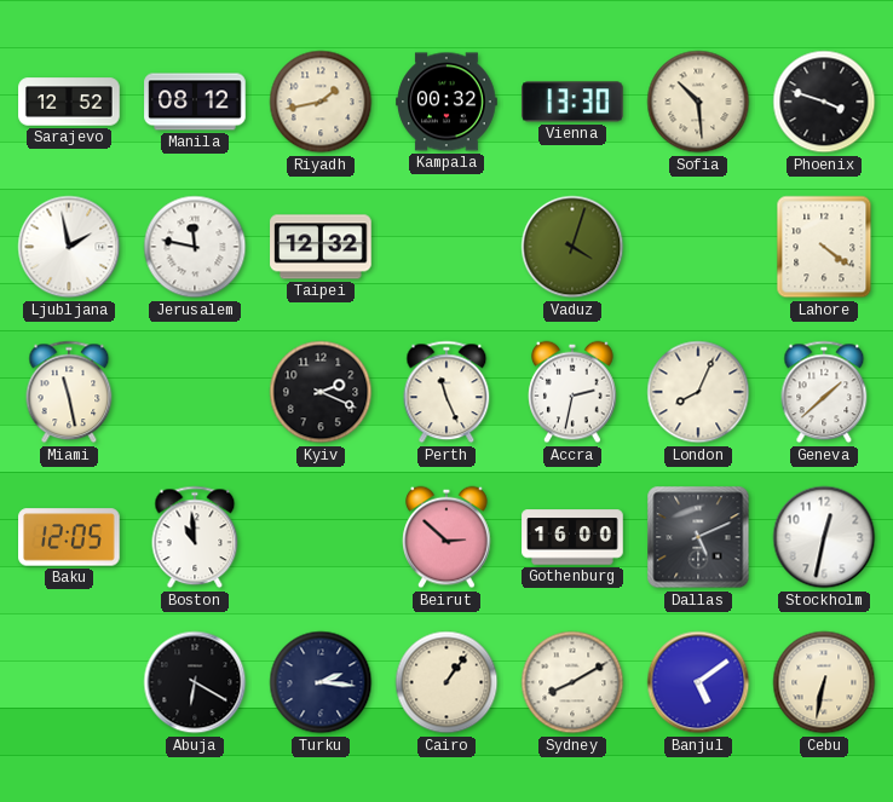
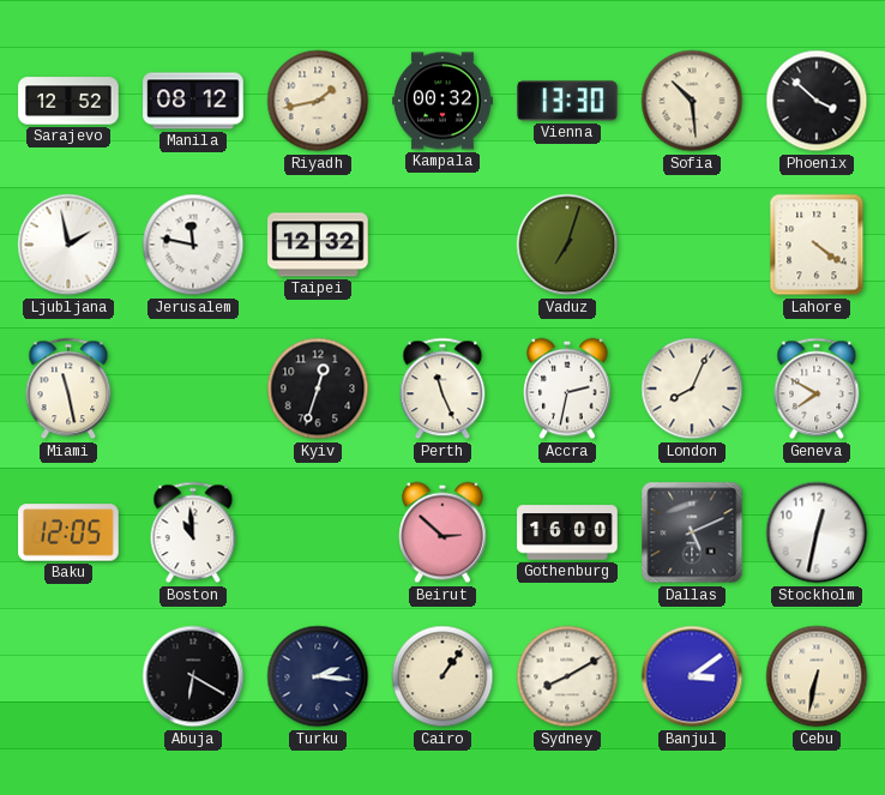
Phoenix: 3:48 -> 3:52
Vaduz: 4:03 -> 7:03
Kyiv: 2:19 -> 12:33
Geneva: 1:38 -> 7:50
Banjul: 5:09 -> 3:09
